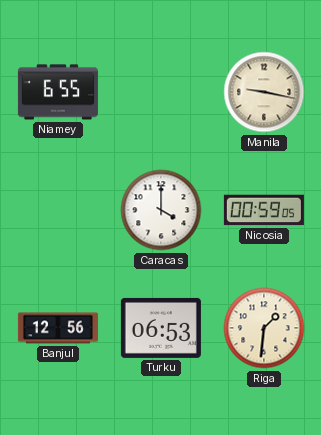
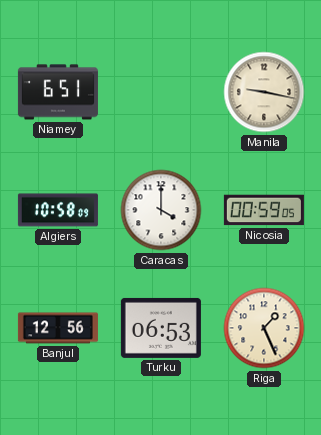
Niamey: 6:55 -> 6:51
Algiers: none -> 10:58
Riga: 1:31 -> 1:26
